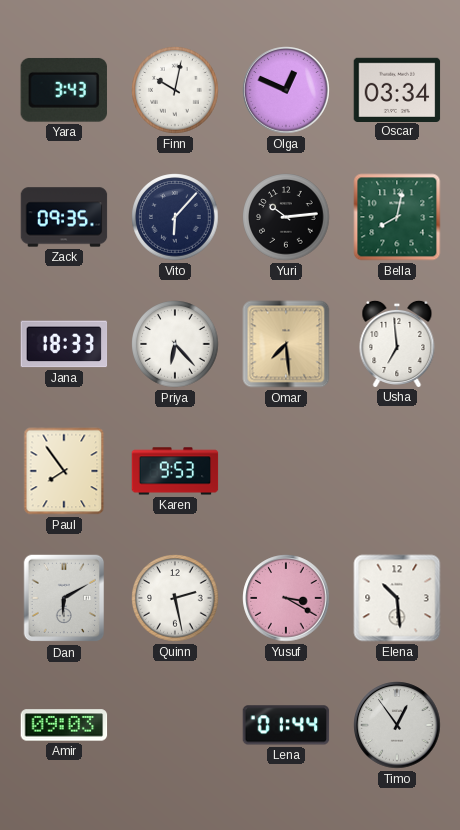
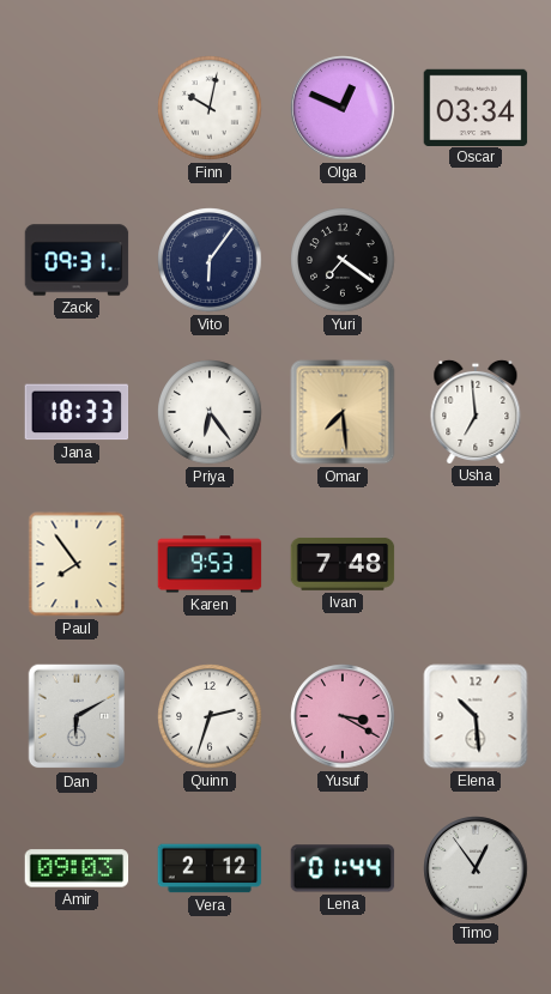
Yara: 3:43 -> none
Zack: 09:35 -> 09:31
Vito: 6:07 -> 6:06
Yuri: 10:14 -> 7:21
Bella: 8:02 -> none
Priya: 6:23 -> 6:24
Ivan: none -> 7:48
Quinn: 2:28 -> 2:33
Vera: none -> 2:12
